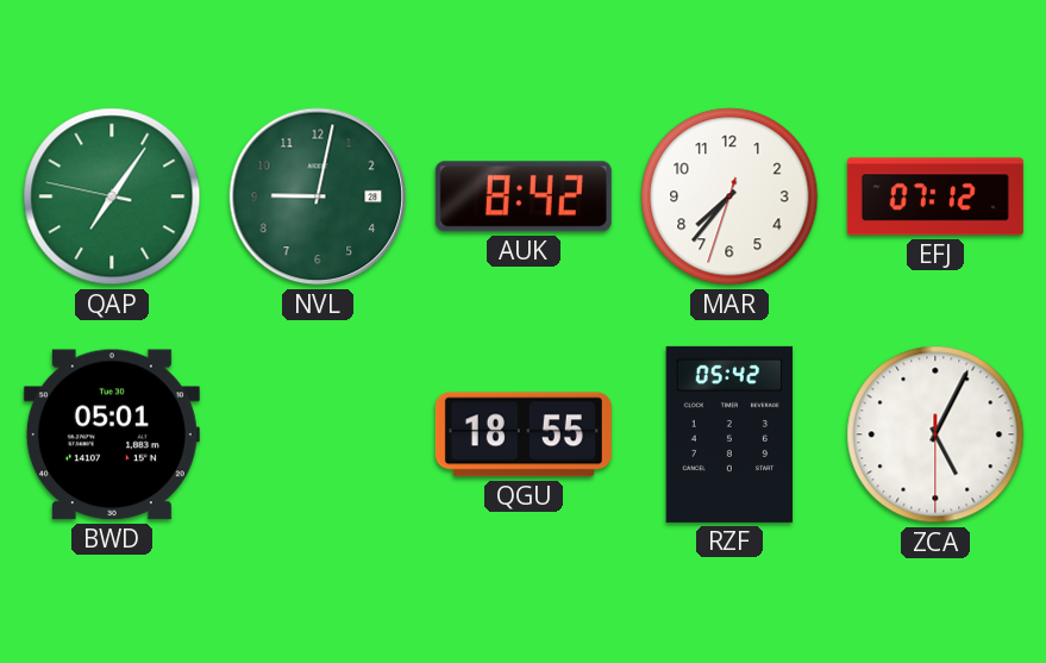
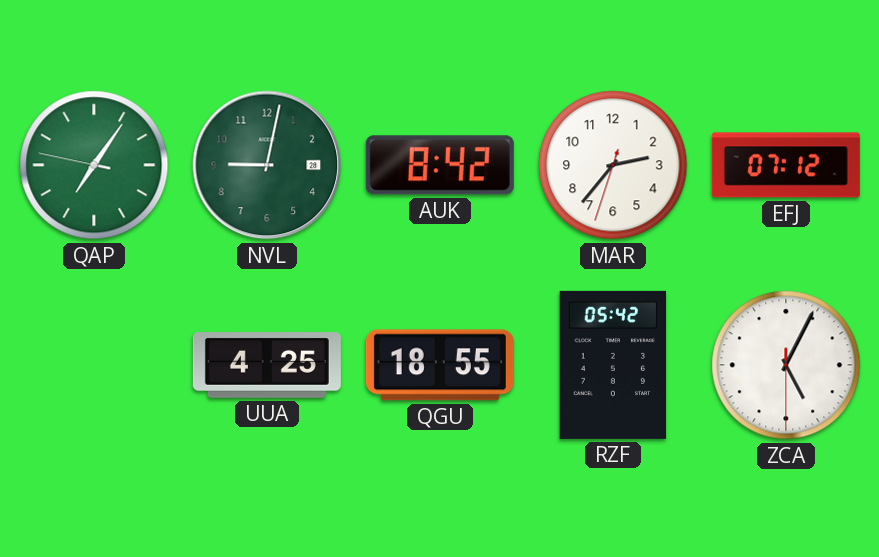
MAR: 7:36 -> 2:36
BWD: 05:01 -> none
UUA: none -> 4:25
